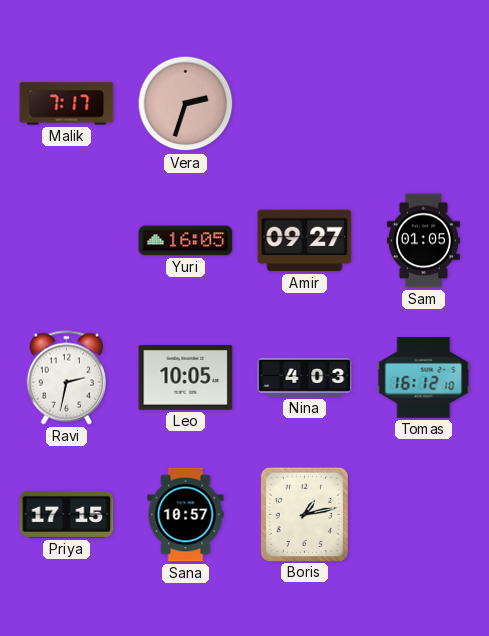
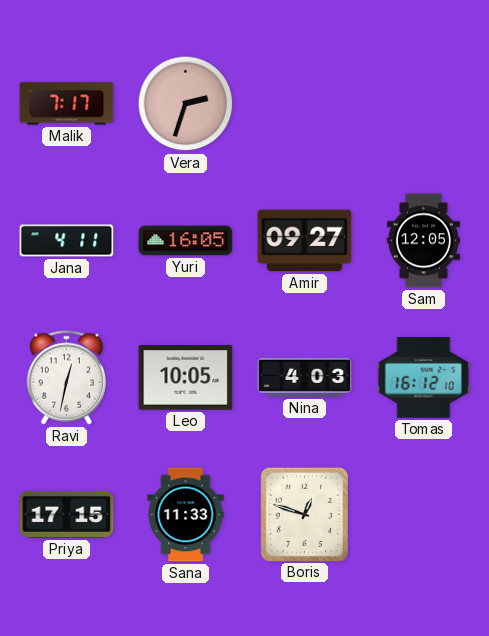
Jana: none -> 4:11
Sam: 01:05 -> 12:05
Ravi: 2:32 -> 12:32
Sana: 10:57 -> 11:33
Boris: 1:13 -> 12:48
